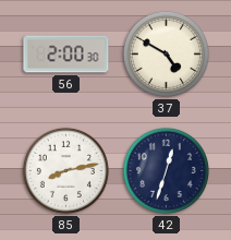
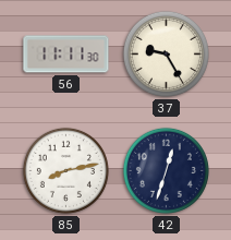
56: 2:00 -> 11:11
37: 4:50 -> 9:25
